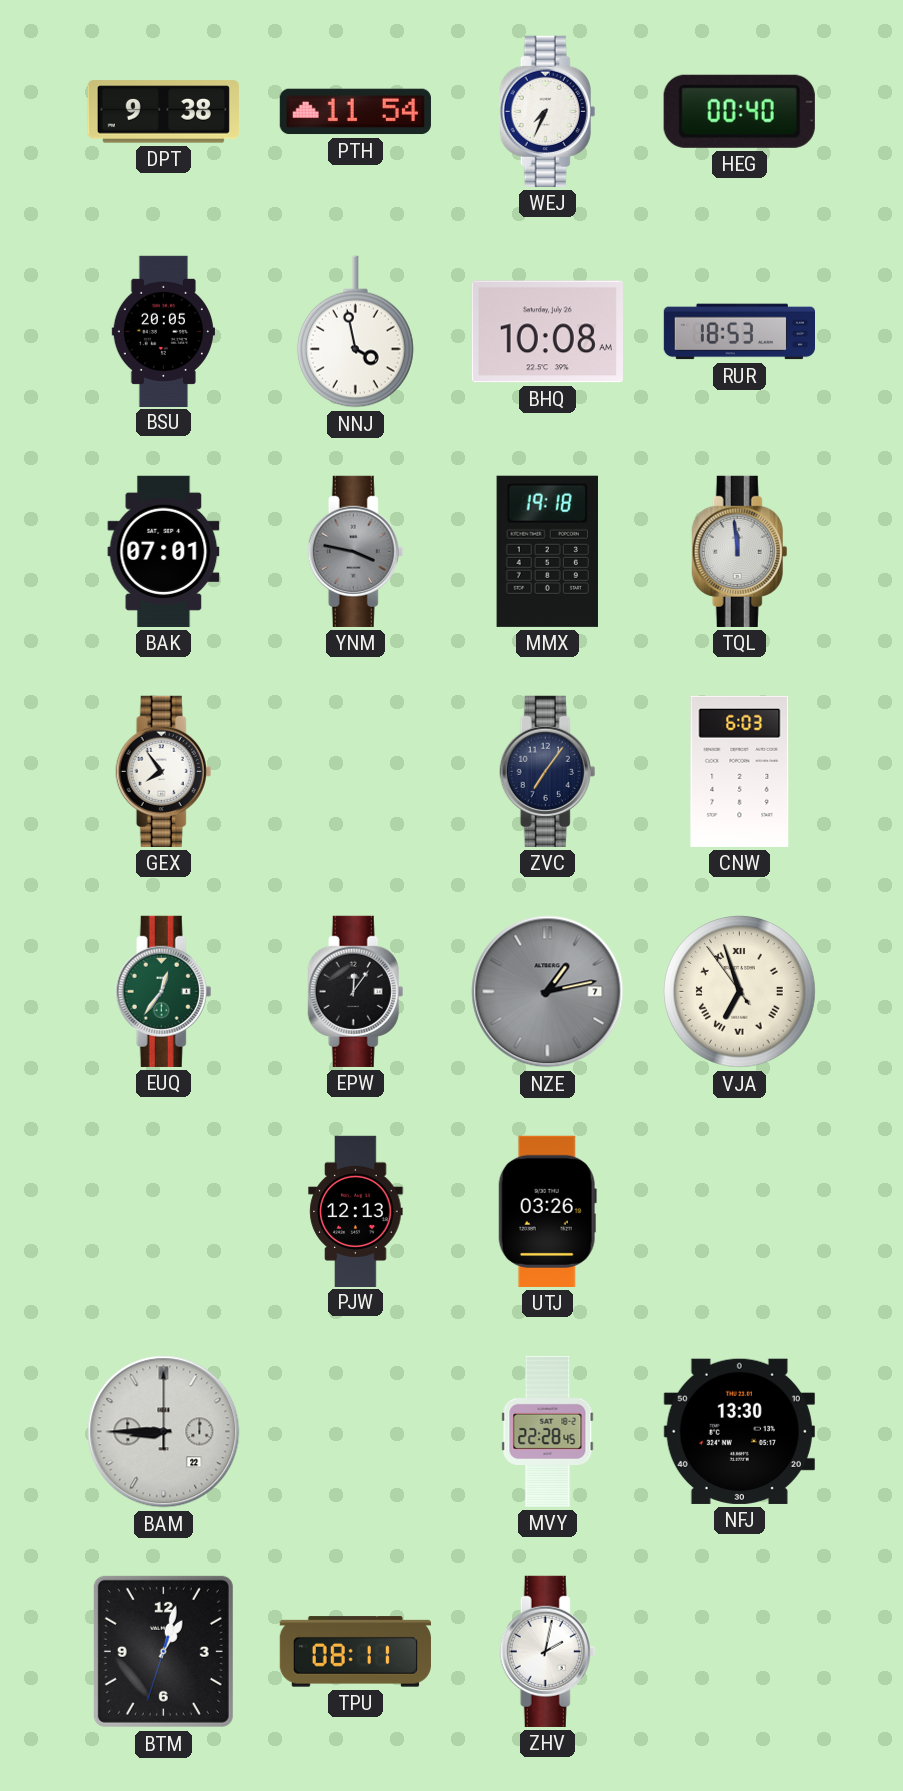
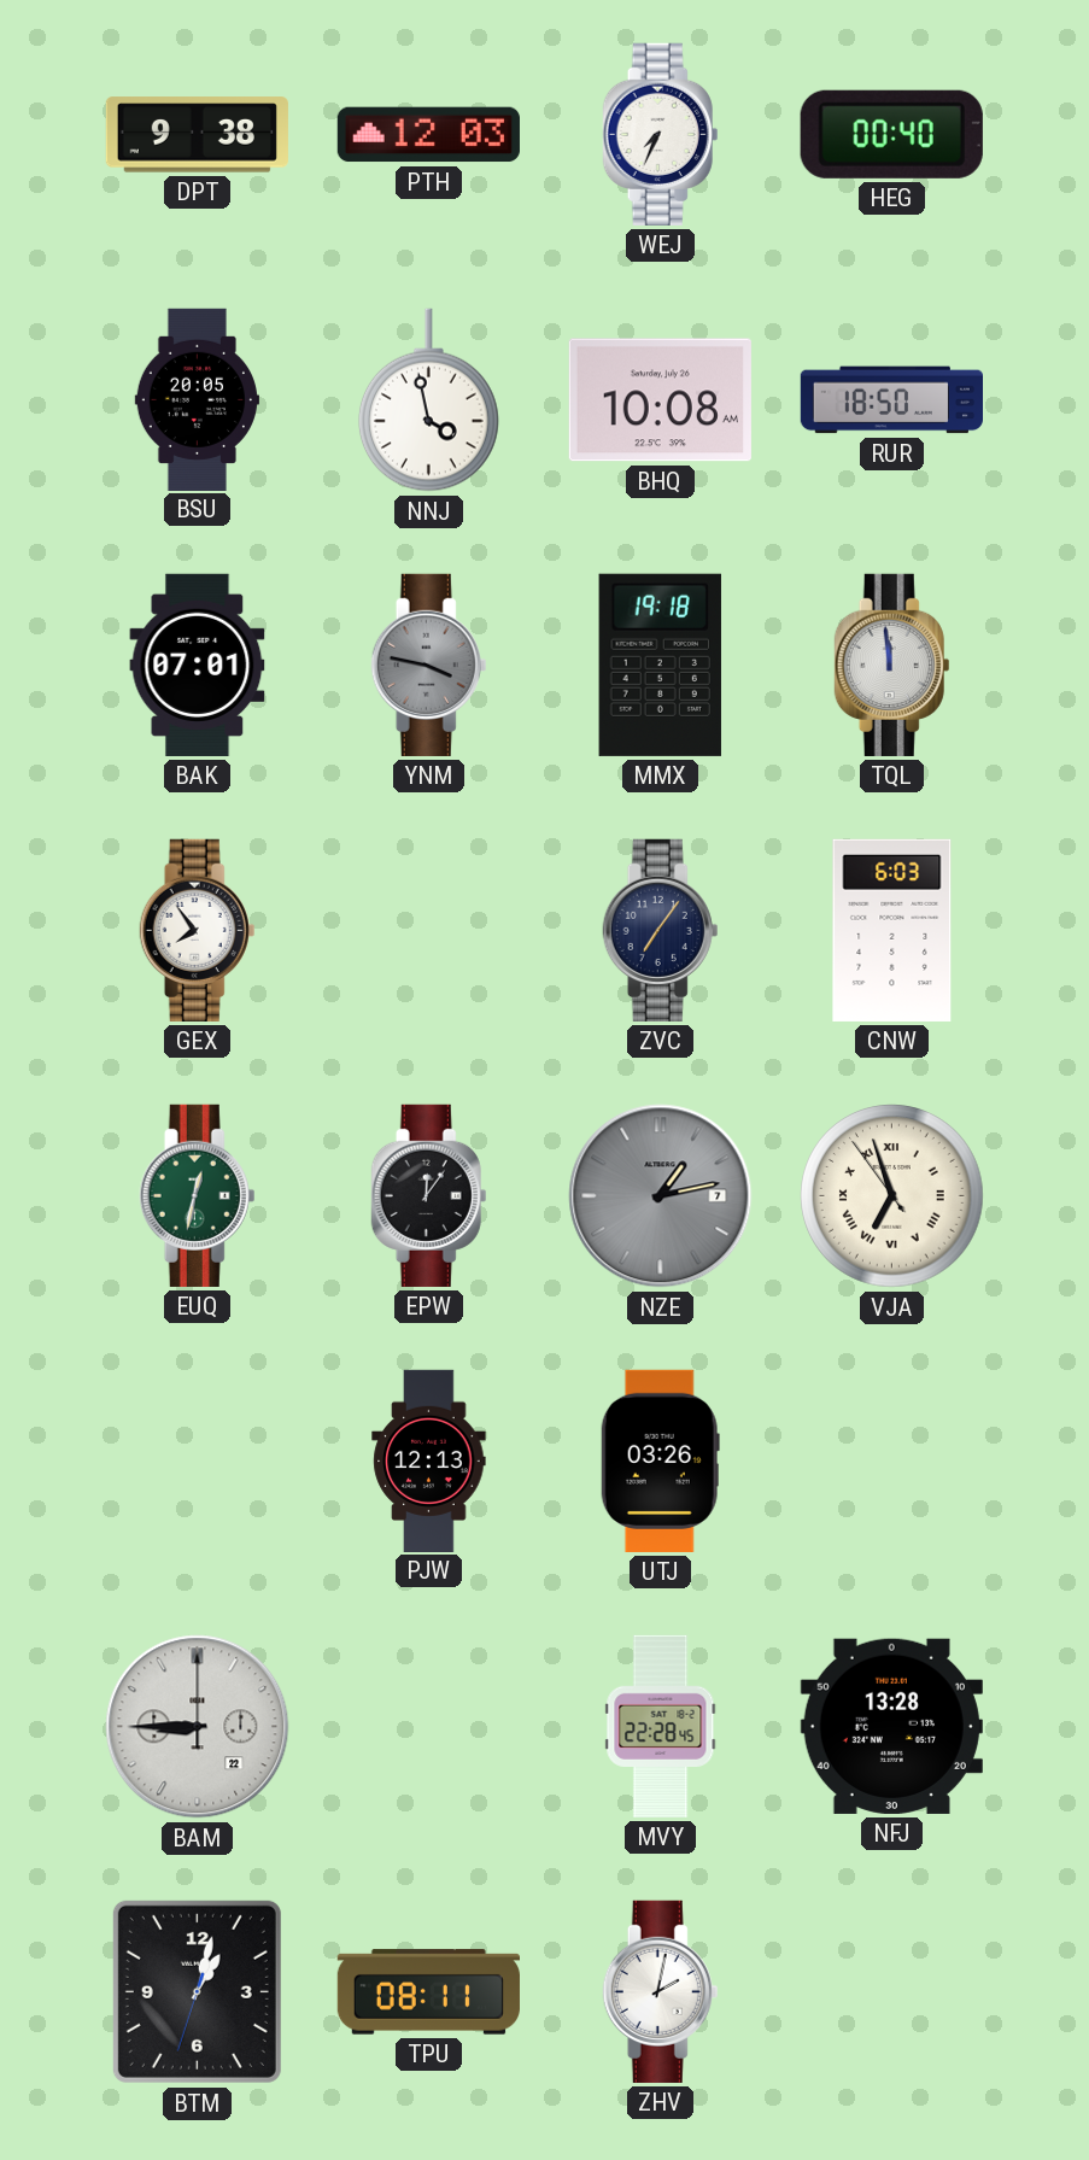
PTH: 11:54 -> 12:03
RUR: 18:53 -> 18:50
EUQ: 12:36 -> 12:32
NFJ: 13:30 -> 13:28
